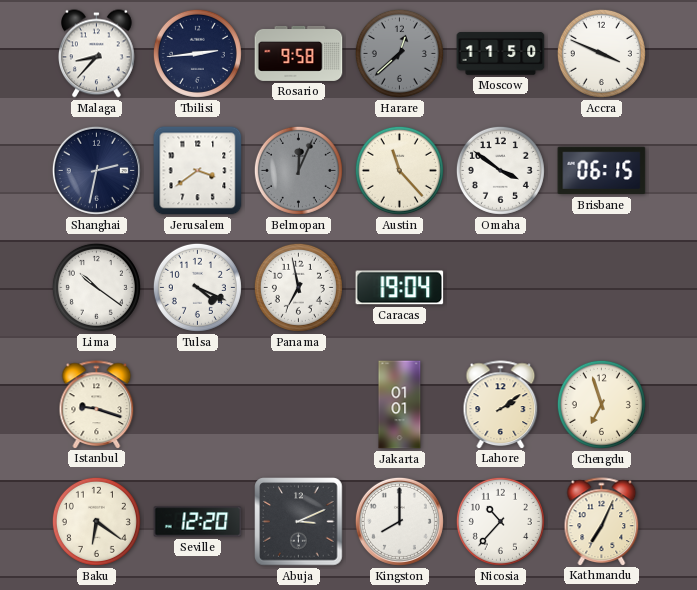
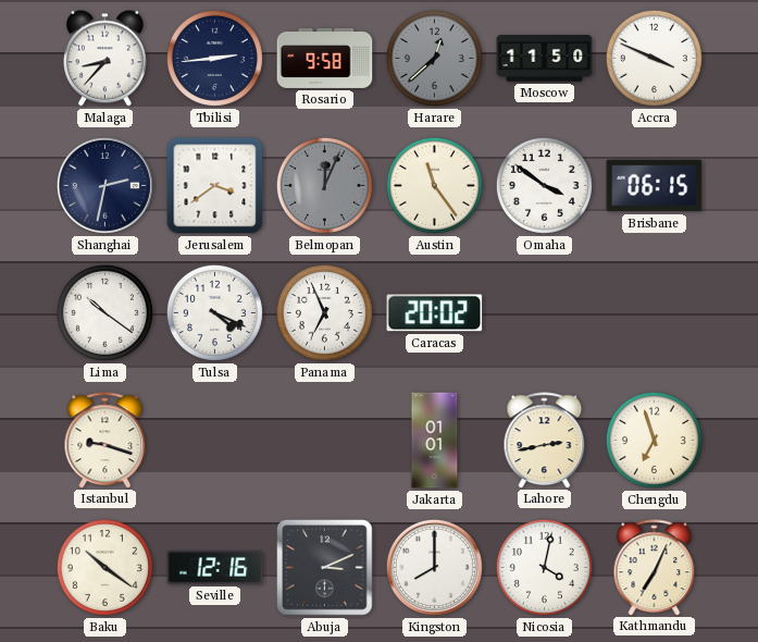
Austin: 11:23 -> 11:24
Panama: 6:58 -> 6:56
Caracas: 19:04 -> 20:02
Lahore: 2:09 -> 2:43
Baku: 6:21 -> 10:21
Seville: 12:20 -> 12:16
Nicosia: 10:37 -> 4:02
